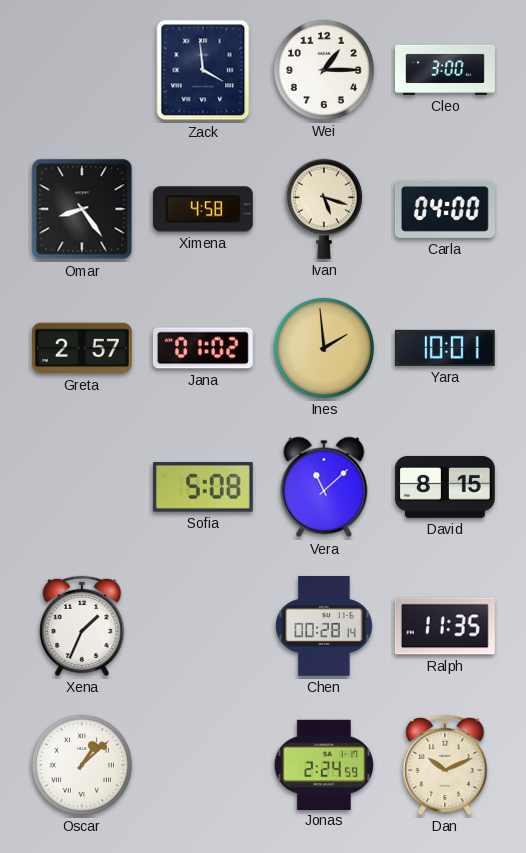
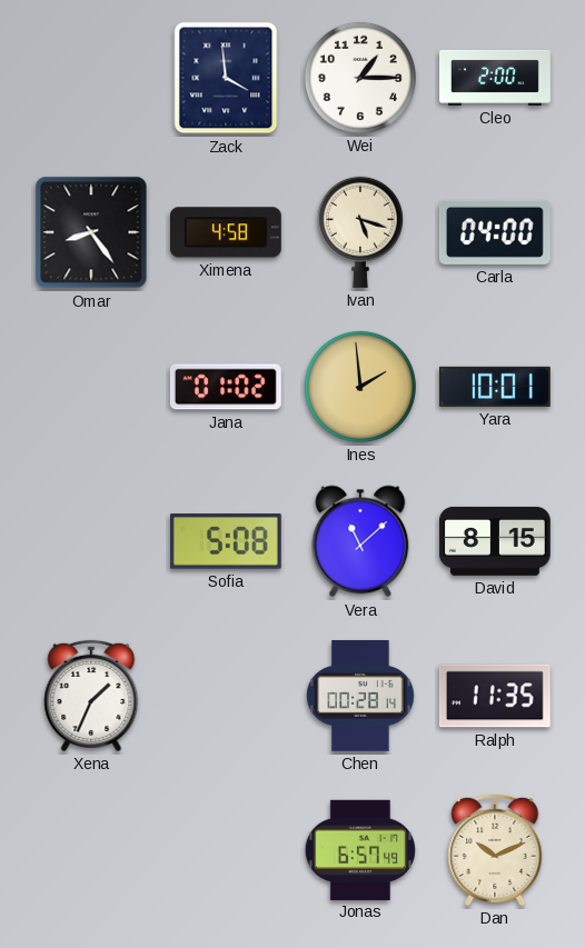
Cleo: 3:00 -> 2:00
Greta: 2:57 -> none
Oscar: 1:08 -> none
Jonas: 2:24 -> 6:57
